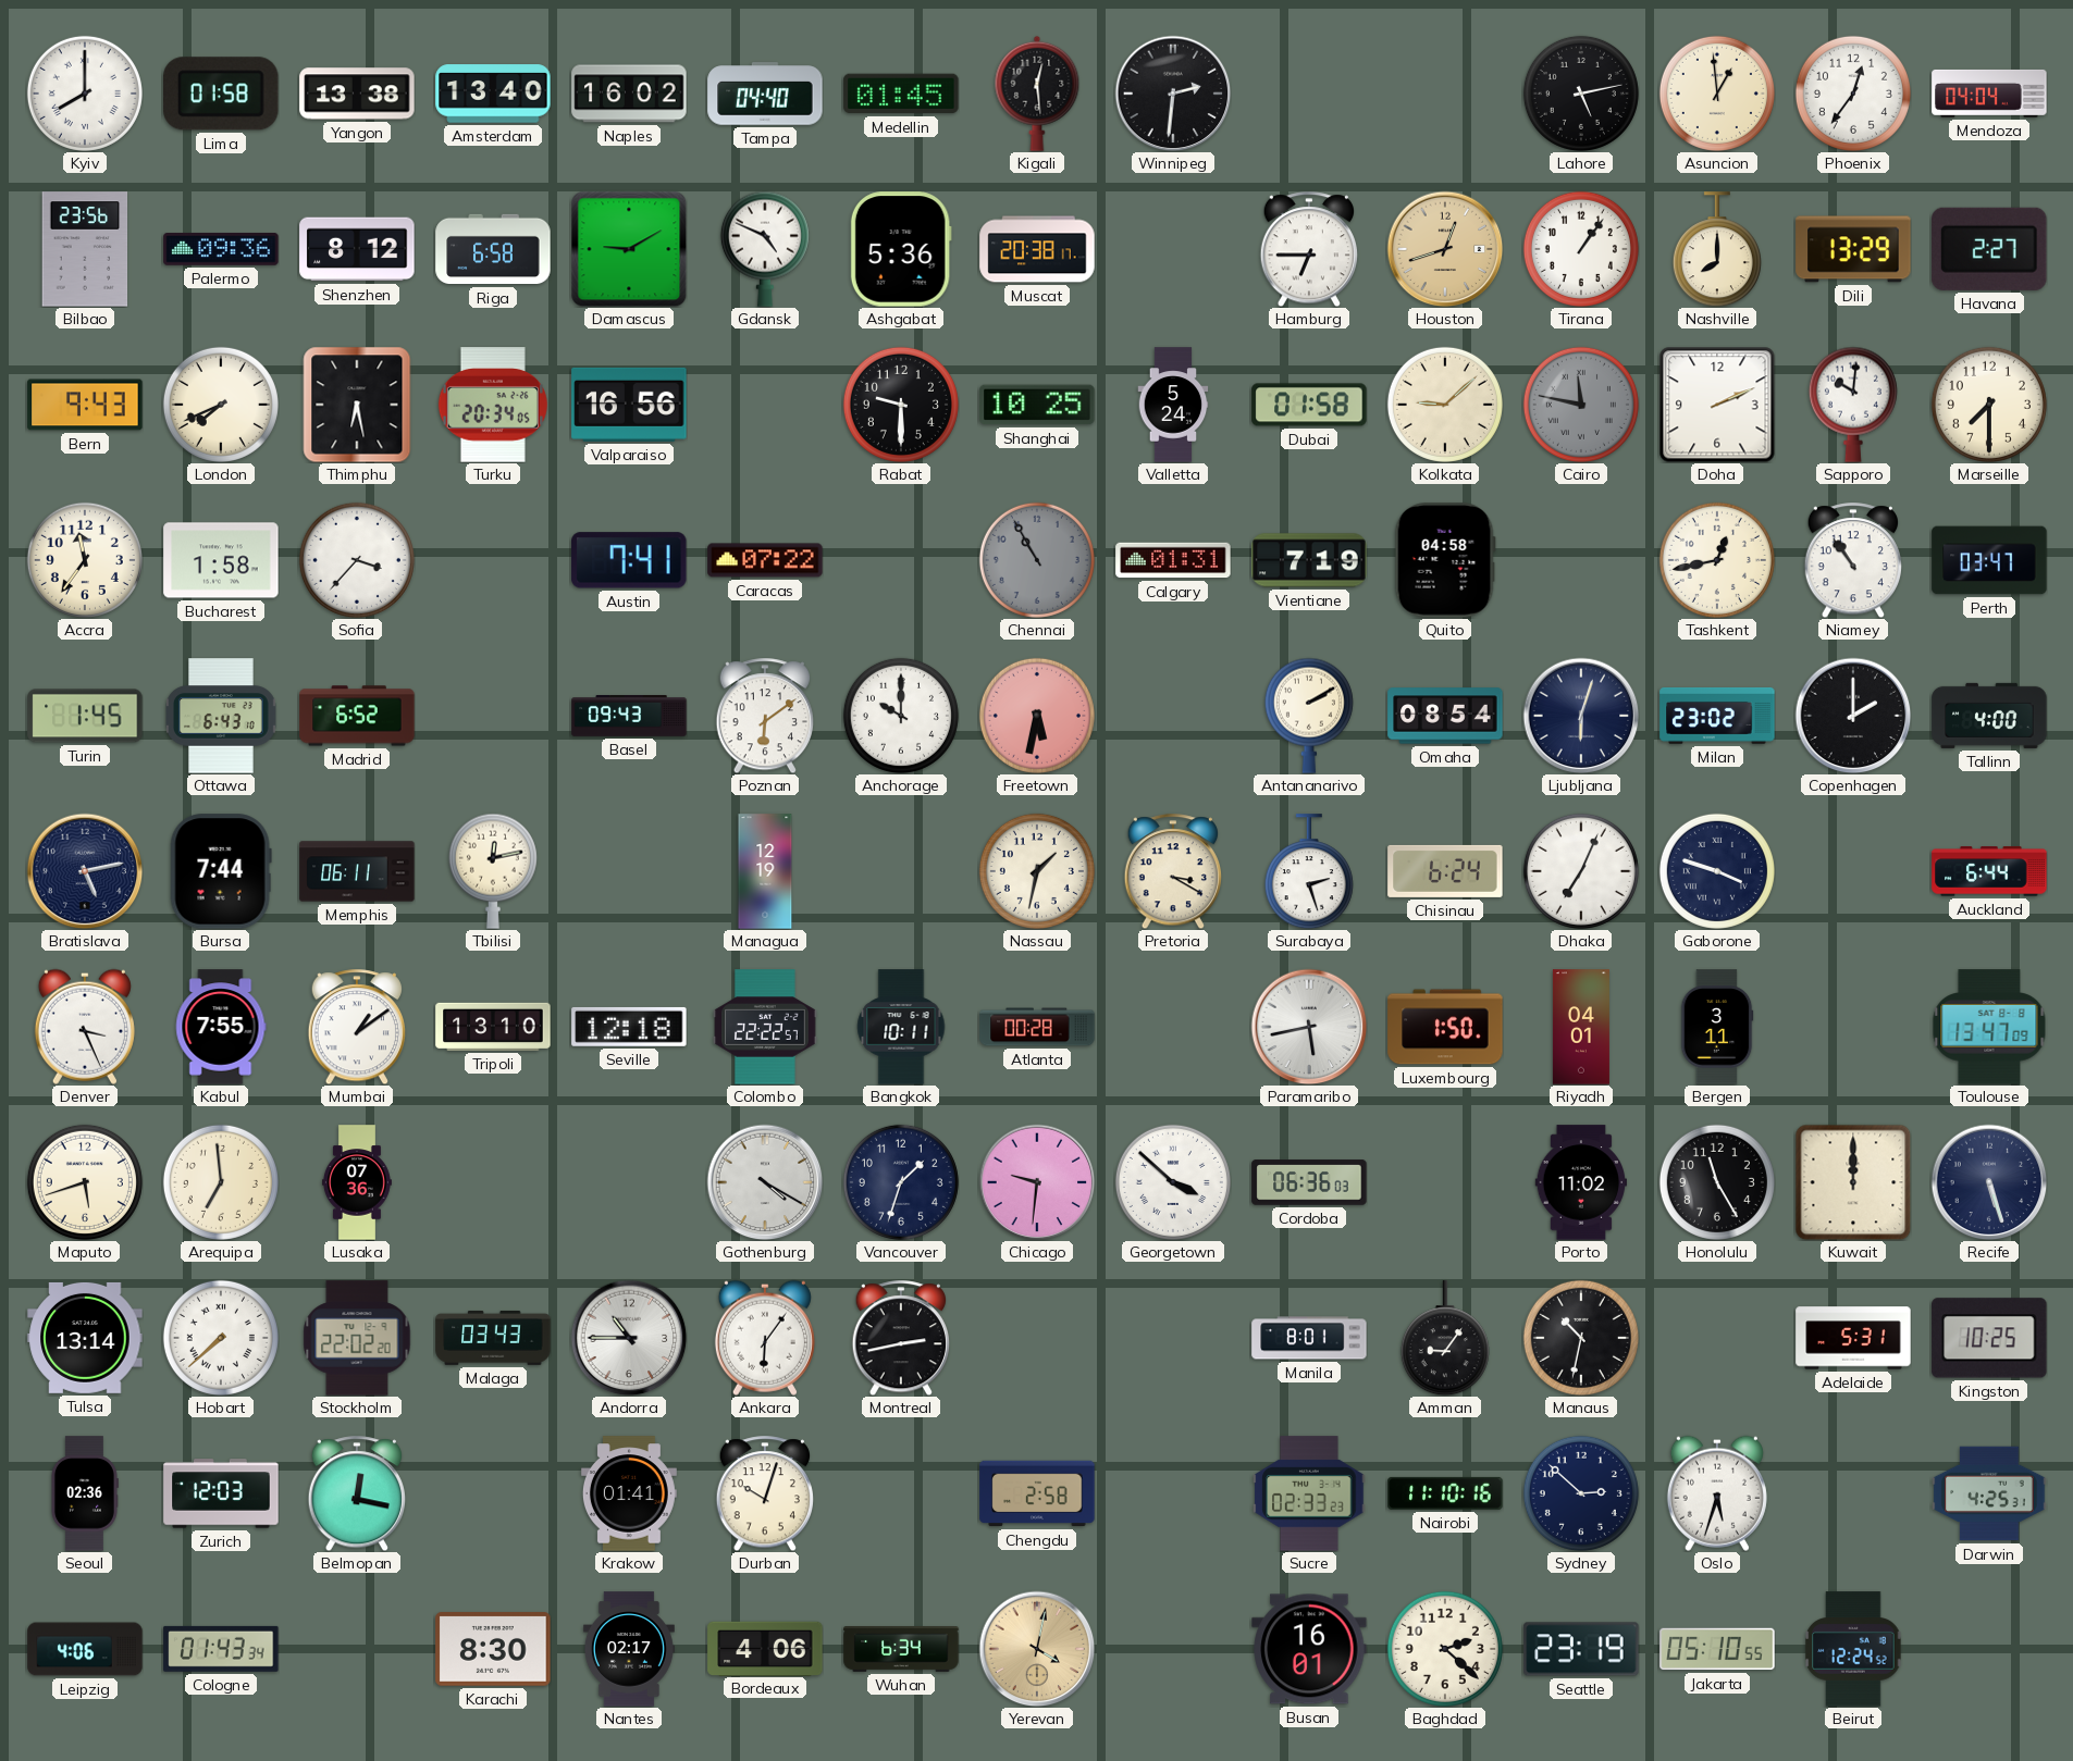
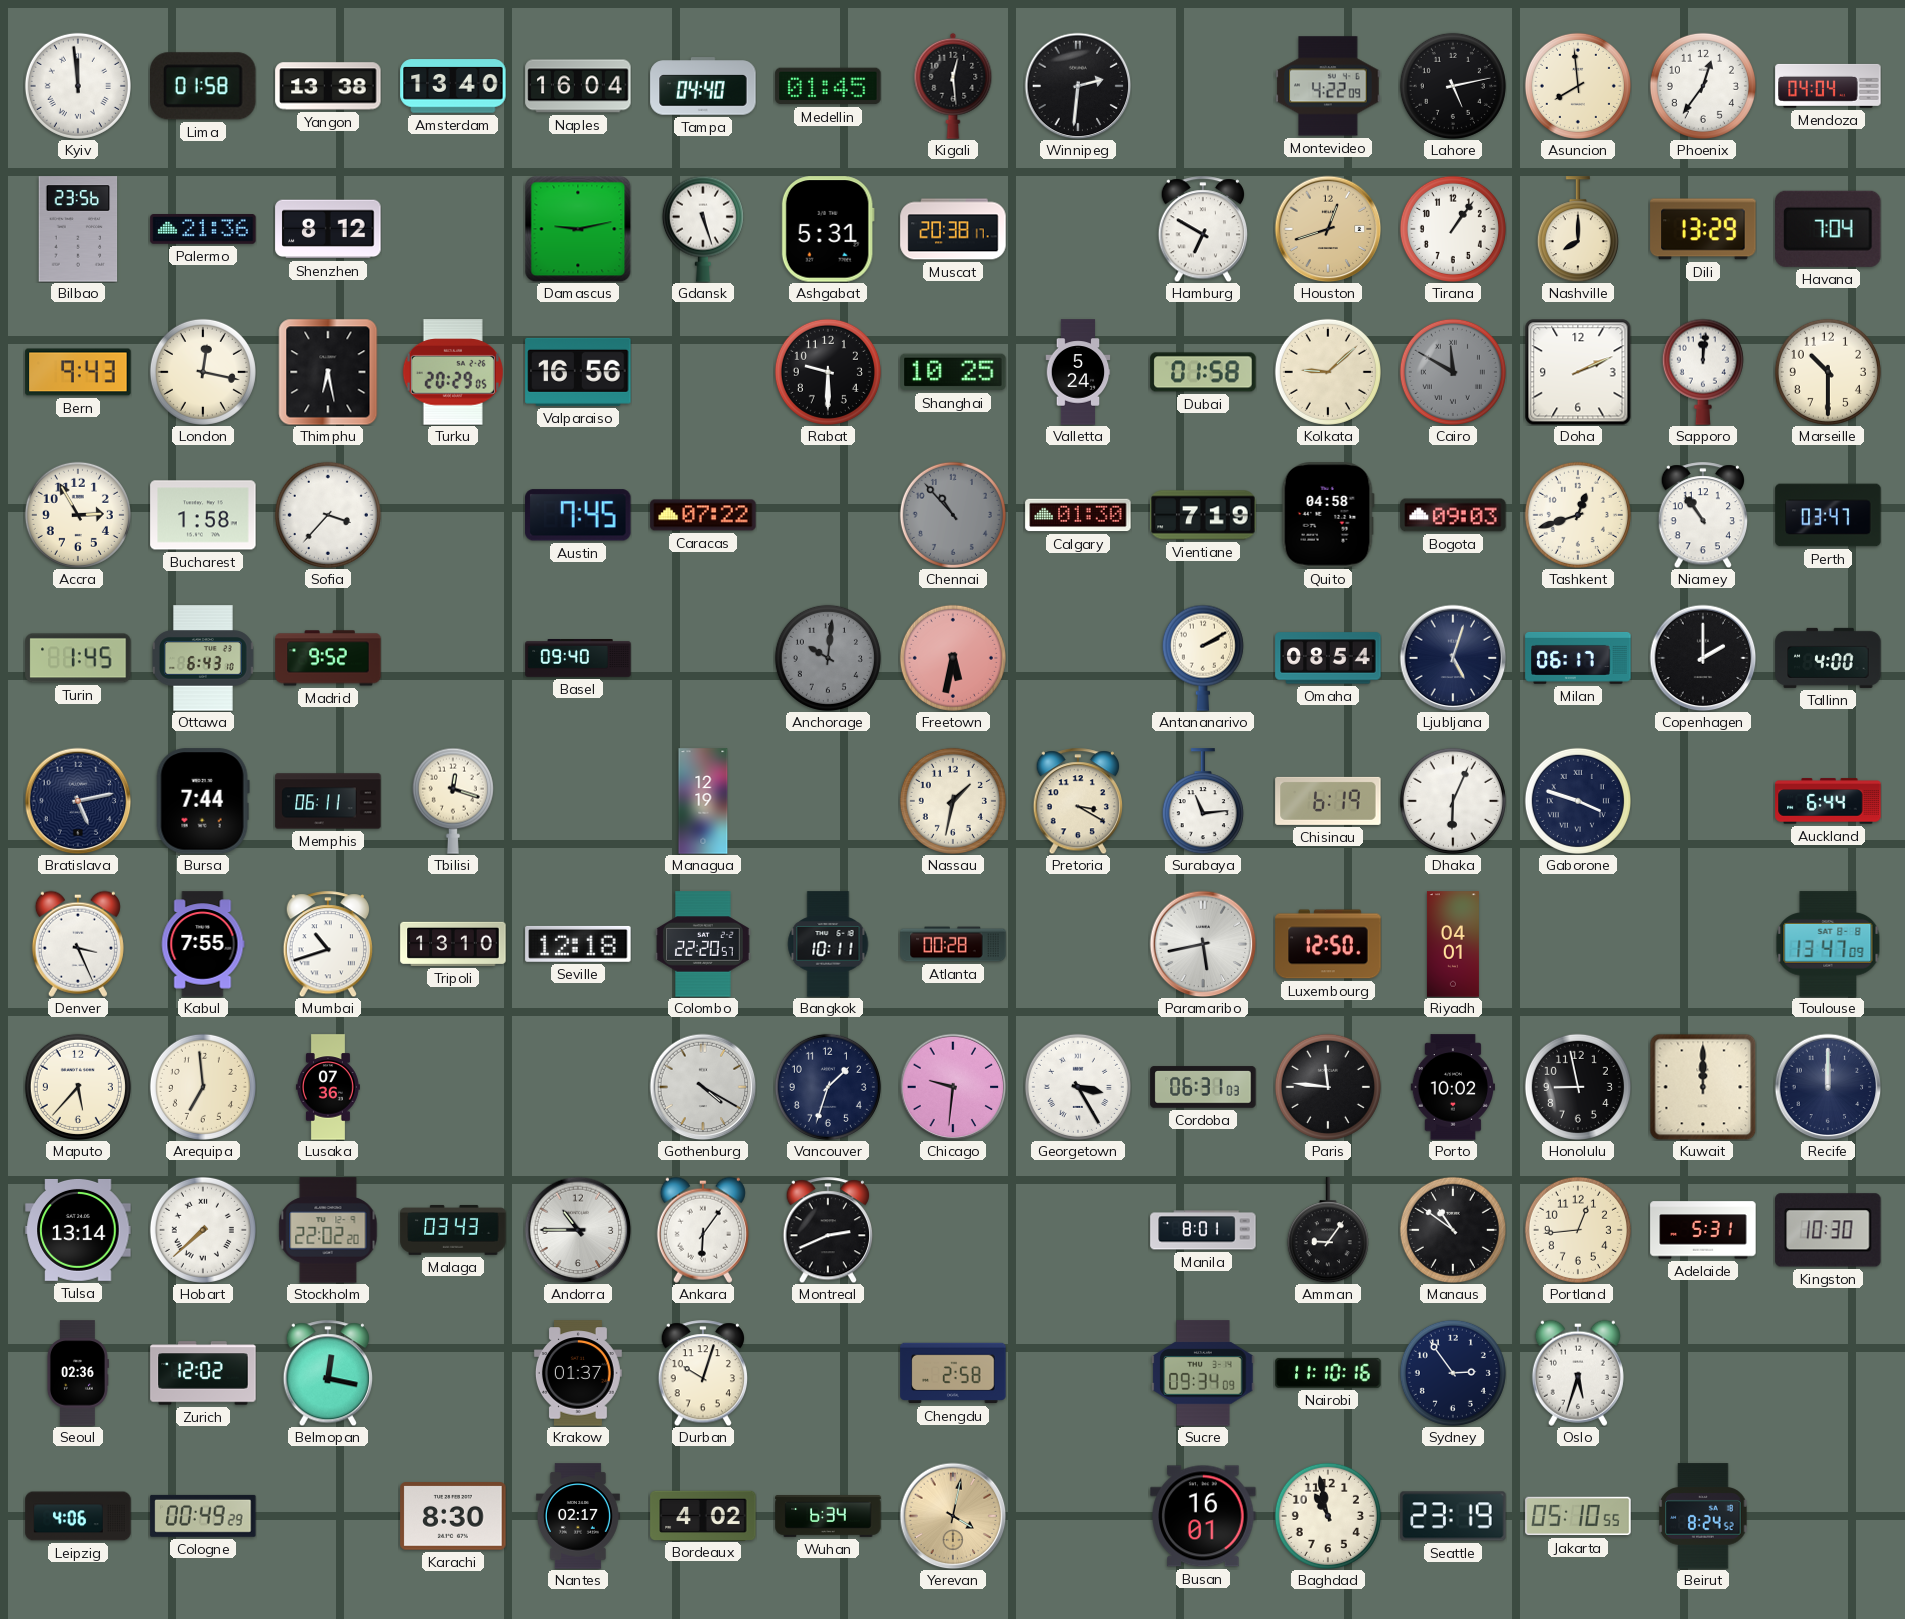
Kyiv: 8:00 -> 11:59
Naples: 16:02 -> 16:04
Montevideo: none -> 4:22
Asuncion: 12:59 -> 7:59
Palermo: 09:36 -> 21:36
Riga: 6:58 -> none
Damascus: 9:10 -> 9:13
Gdansk: 4:49 -> 5:27
Ashgabat: 5:36 -> 5:31
Hamburg: 6:45 -> 6:50
Havana: 2:27 -> 7:04
London: 7:41 -> 12:17
Turku: 20:34 -> 20:29
Cairo: 11:47 -> 11:50
Sapporo: 10:01 -> 12:01
Marseille: 7:30 -> 10:30
Accra: 11:36 -> 2:55
Austin: 7:41 -> 7:45
Chennai: 10:55 -> 10:53
Calgary: 01:31 -> 01:30
Bogota: none -> 09:03
Tashkent: 12:43 -> 12:42
Madrid: 6:52 -> 9:52
Basel: 09:43 -> 09:40
Poznan: 6:09 -> none
Anchorage: 10:00 -> 10:01
Anchorage dial: white -> grey
Ljubljana: 6:03 -> 5:03
Milan: 23:02 -> 06:17
Tbilisi: 12:13 -> 12:18
Surabaya: 2:27 -> 11:14
Chisinau: 6:24 -> 6:19
Dhaka: 7:04 -> 6:04
Mumbai: 1:09 -> 10:42
Colombo: 22:22 -> 22:20
Luxembourg: 1:50 -> 12:50
Bergen: 3:11 -> none
Maputo: 5:42 -> 5:37
Georgetown: 3:52 -> 3:25
Cordoba: 06:36 -> 06:31
Paris: none -> 11:46
Porto: 11:02 -> 10:02
Honolulu: 11:25 -> 8:58
Recife: 5:27 -> 12:00
Montreal: 2:43 -> 2:41
Manaus: 10:32 -> 10:51
Portland: none -> 12:44
Kingston: 10:25 -> 10:30
Zurich: 12:03 -> 12:02
Krakow: 01:41 -> 01:37
Sucre: 02:33 -> 09:34
Sydney: 2:52 -> 2:54
Darwin: 4:25 -> none
Cologne: 01:43 -> 00:49
Bordeaux: 4:06 -> 4:02
Baghdad: 2:22 -> 10:58
Beirut: 12:24 -> 8:24
